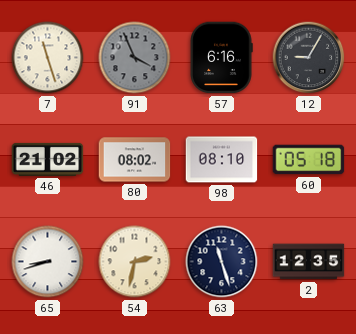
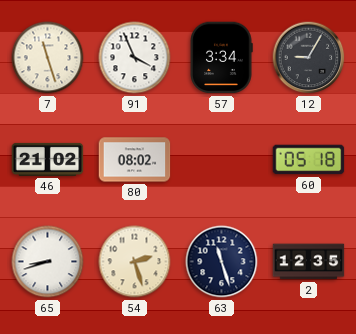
91 dial: grey -> white
57: 6:16 -> 3:34
98: 08:10 -> none
54: 2:32 -> 2:27
